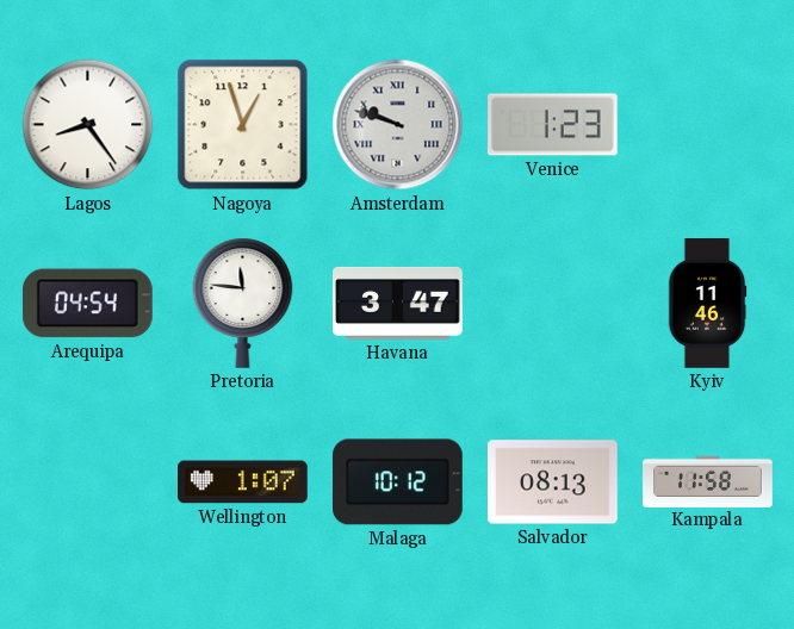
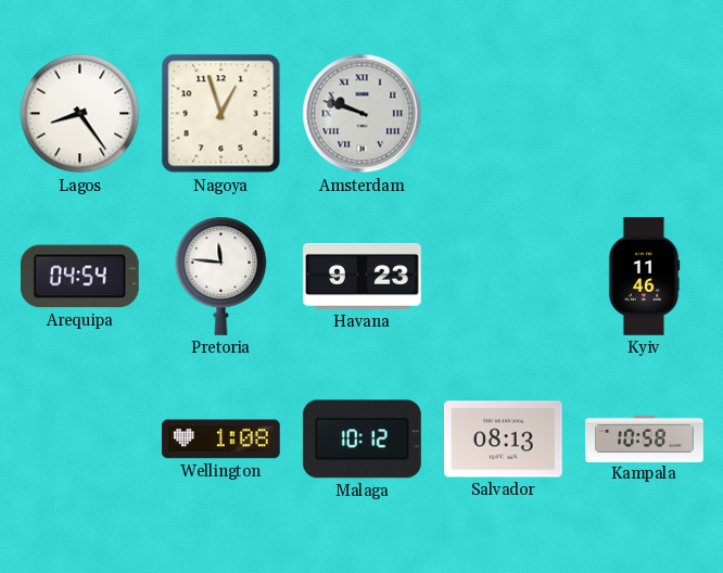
Venice: 1:23 -> none
Havana: 3:47 -> 9:23
Wellington: 1:07 -> 1:08
Kampala: 11:58 -> 10:58
